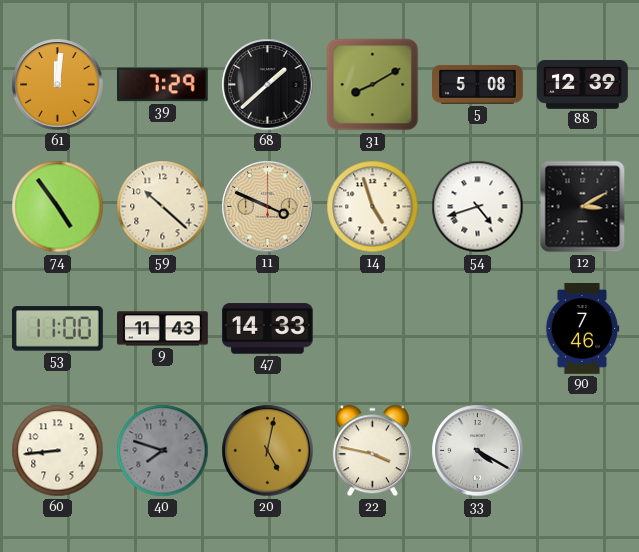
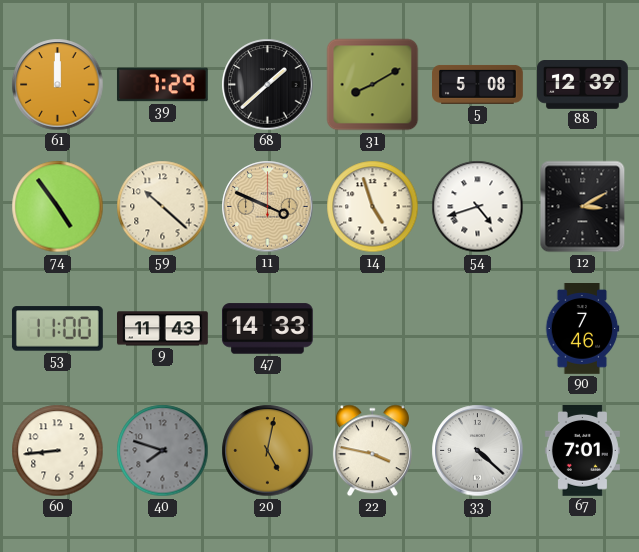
61: 12:01 -> 12:00
33: 4:20 -> 4:22
67: none -> 7:01
